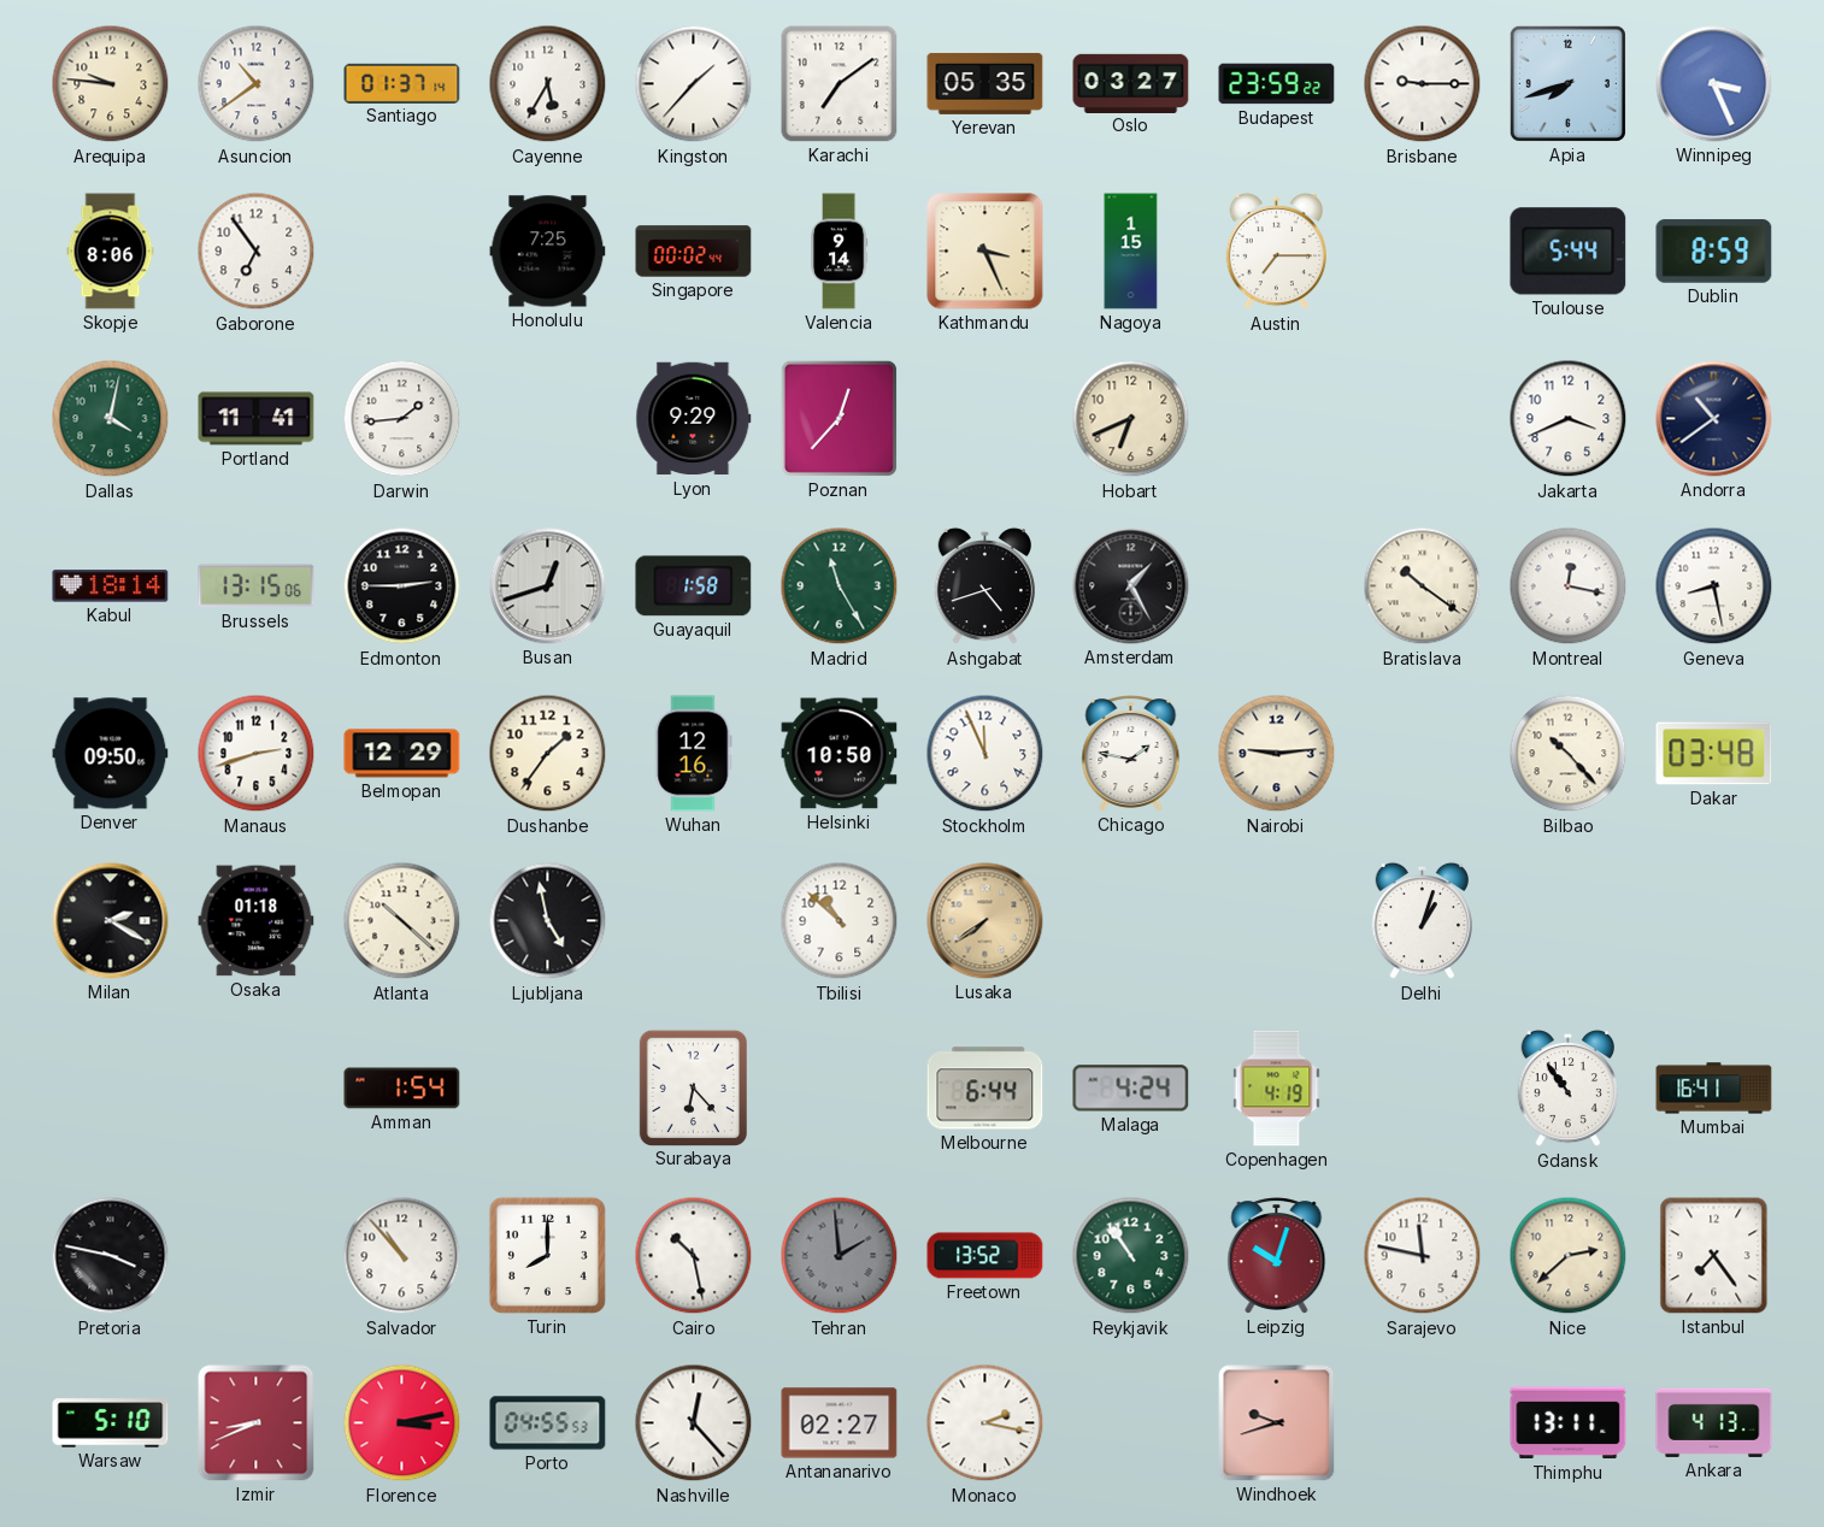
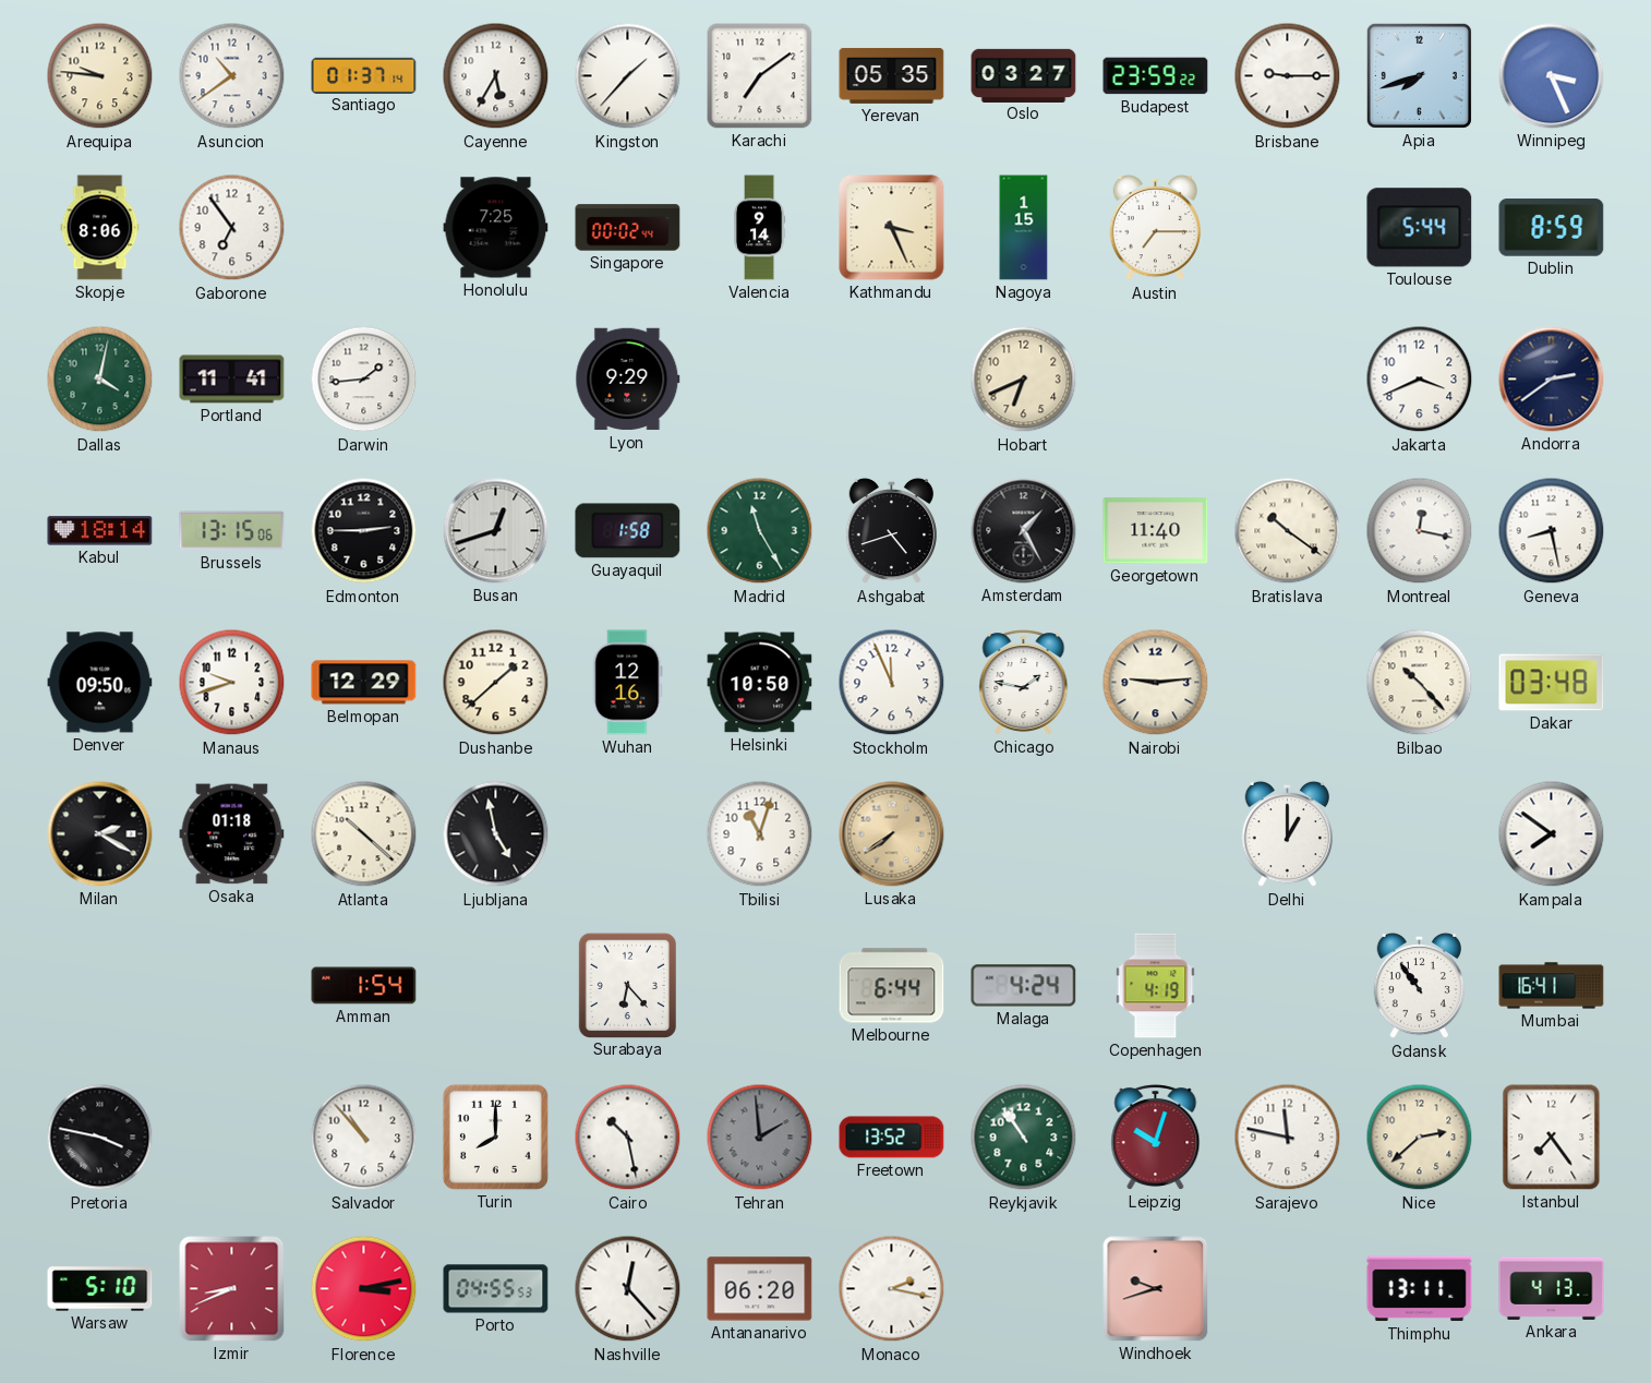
Poznan: 12:37 -> none
Andorra: 10:39 -> 2:39
Georgetown: none -> 11:40
Manaus: 2:42 -> 9:42
Dushanbe: 1:36 -> 1:38
Tbilisi: 10:52 -> 11:03
Delhi: 1:03 -> 1:00
Kampala: none -> 7:51
Antananarivo: 02:27 -> 06:20
